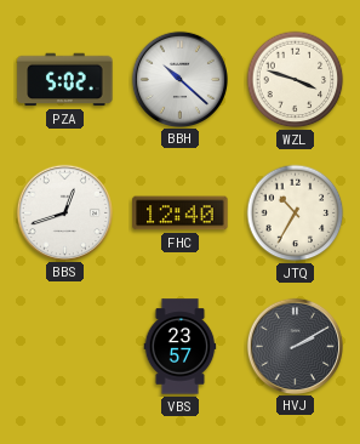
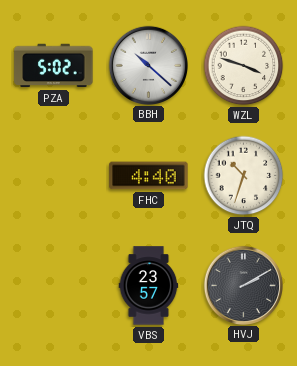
BBS: 12:42 -> none
FHC: 12:40 -> 4:40
JTQ: 10:35 -> 10:33
